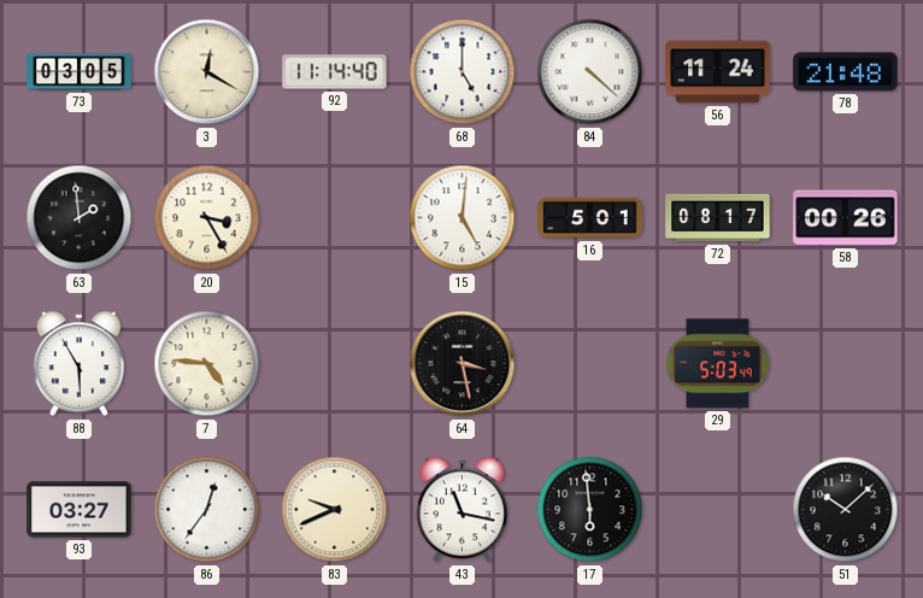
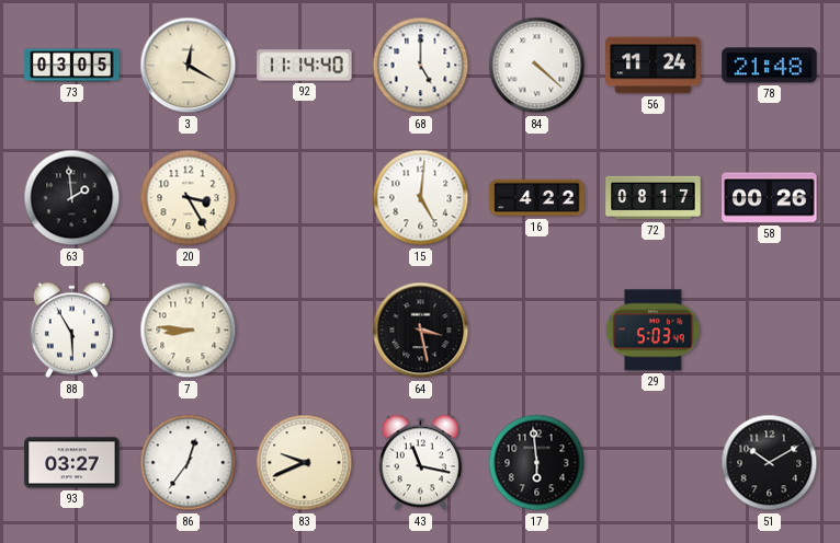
16: 5:01 -> 4:22
7: 4:46 -> 8:46
51: 10:08 -> 10:10
